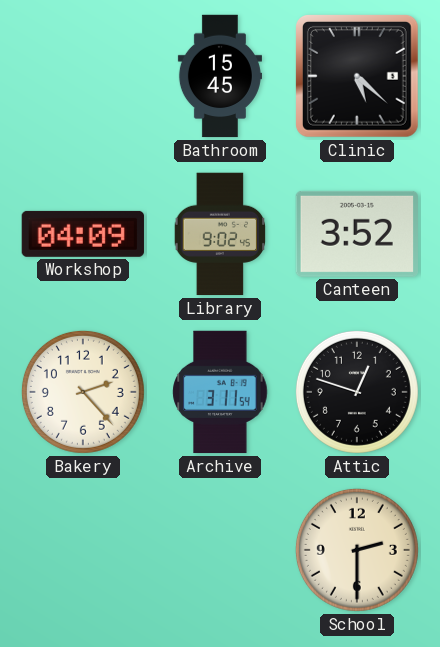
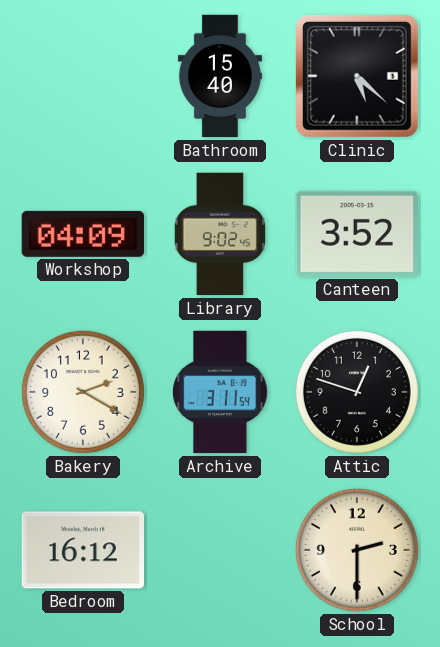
Bathroom: 15:45 -> 15:40
Bakery: 2:23 -> 2:20
Bedroom: none -> 16:12
